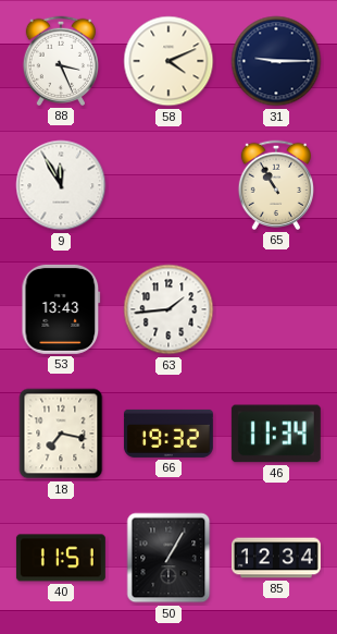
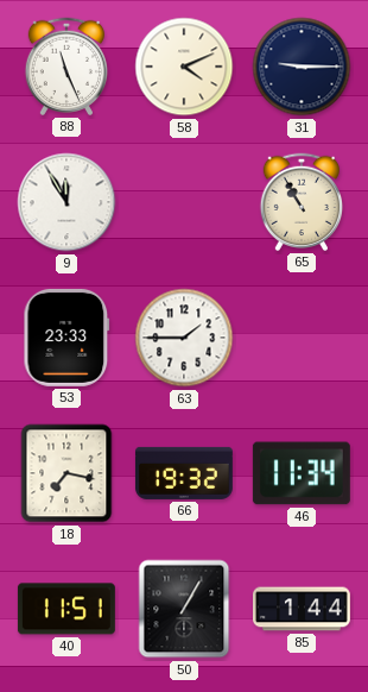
88: 3:26 -> 11:26
53: 13:43 -> 23:33
63: 1:44 -> 1:45
85: 12:34 -> 1:44
